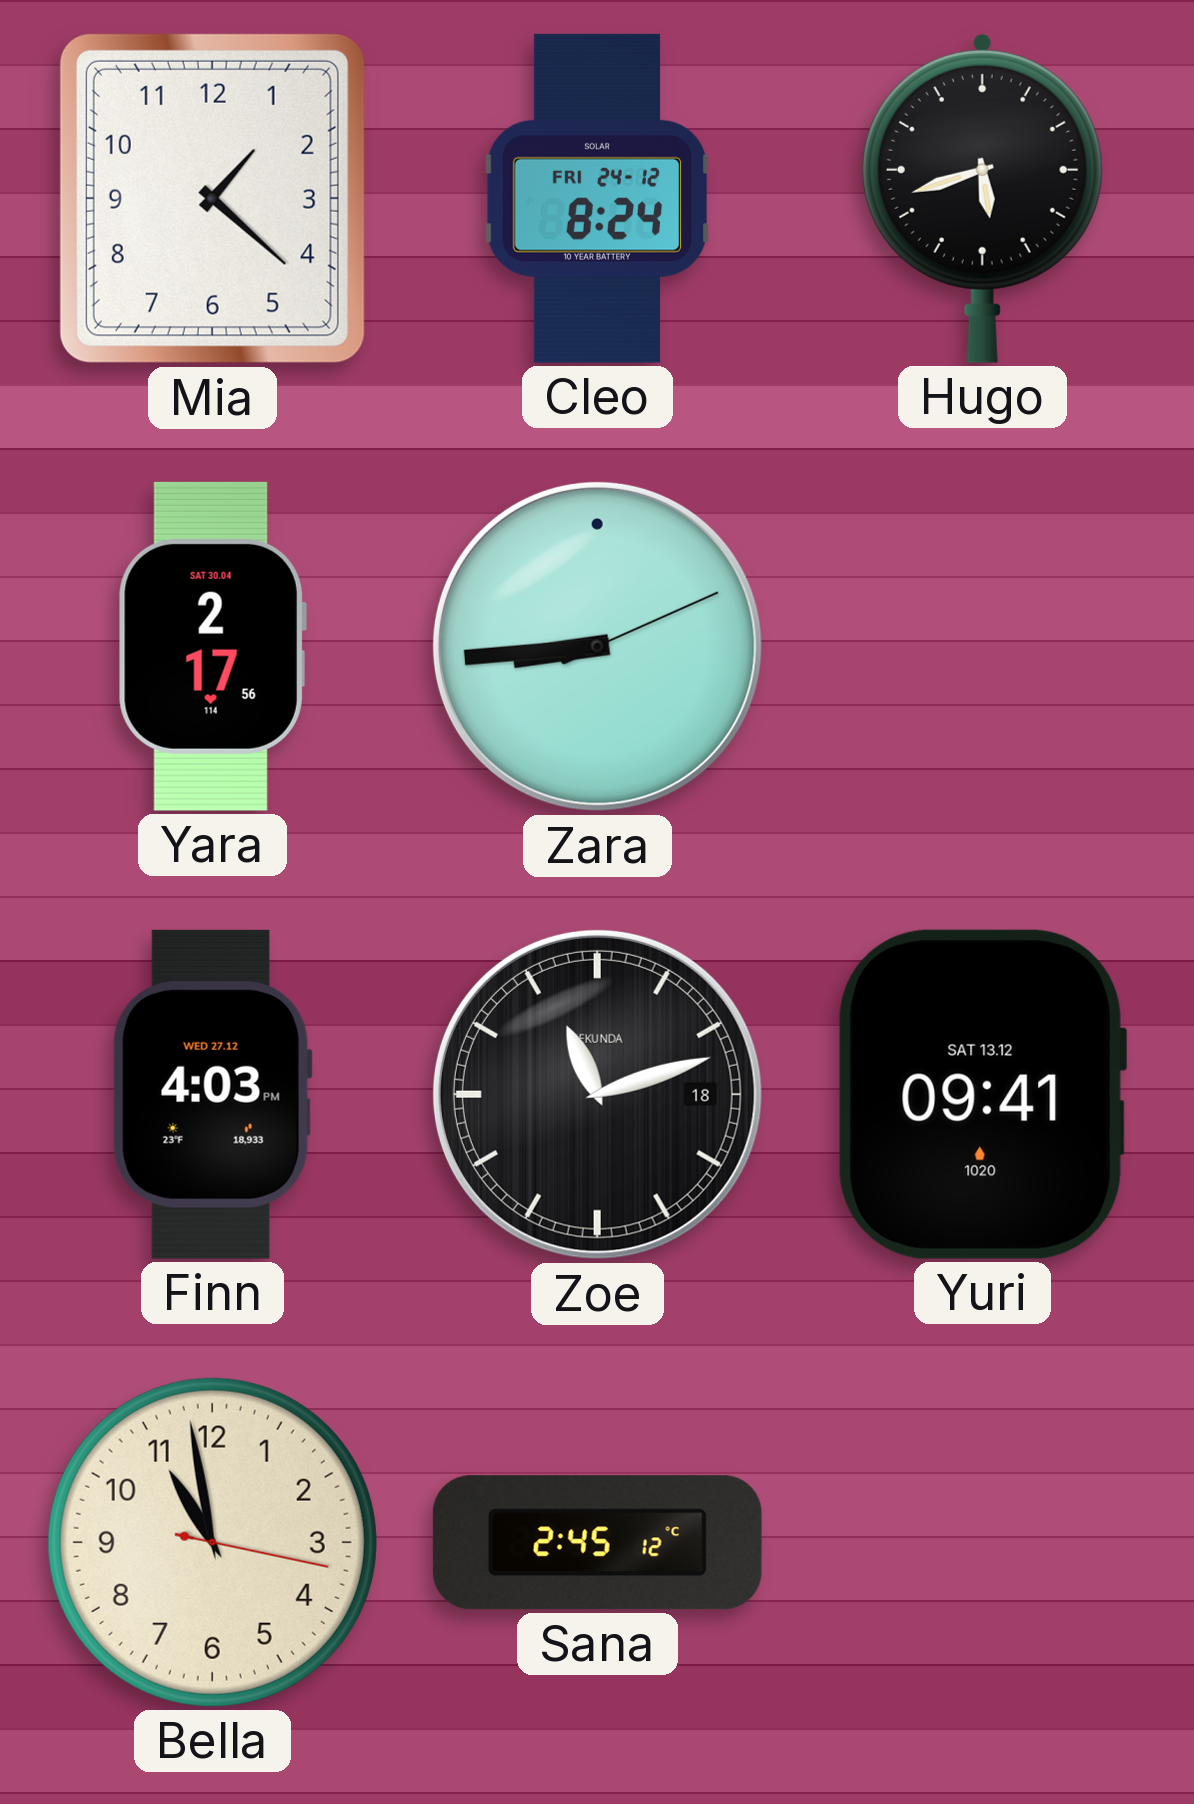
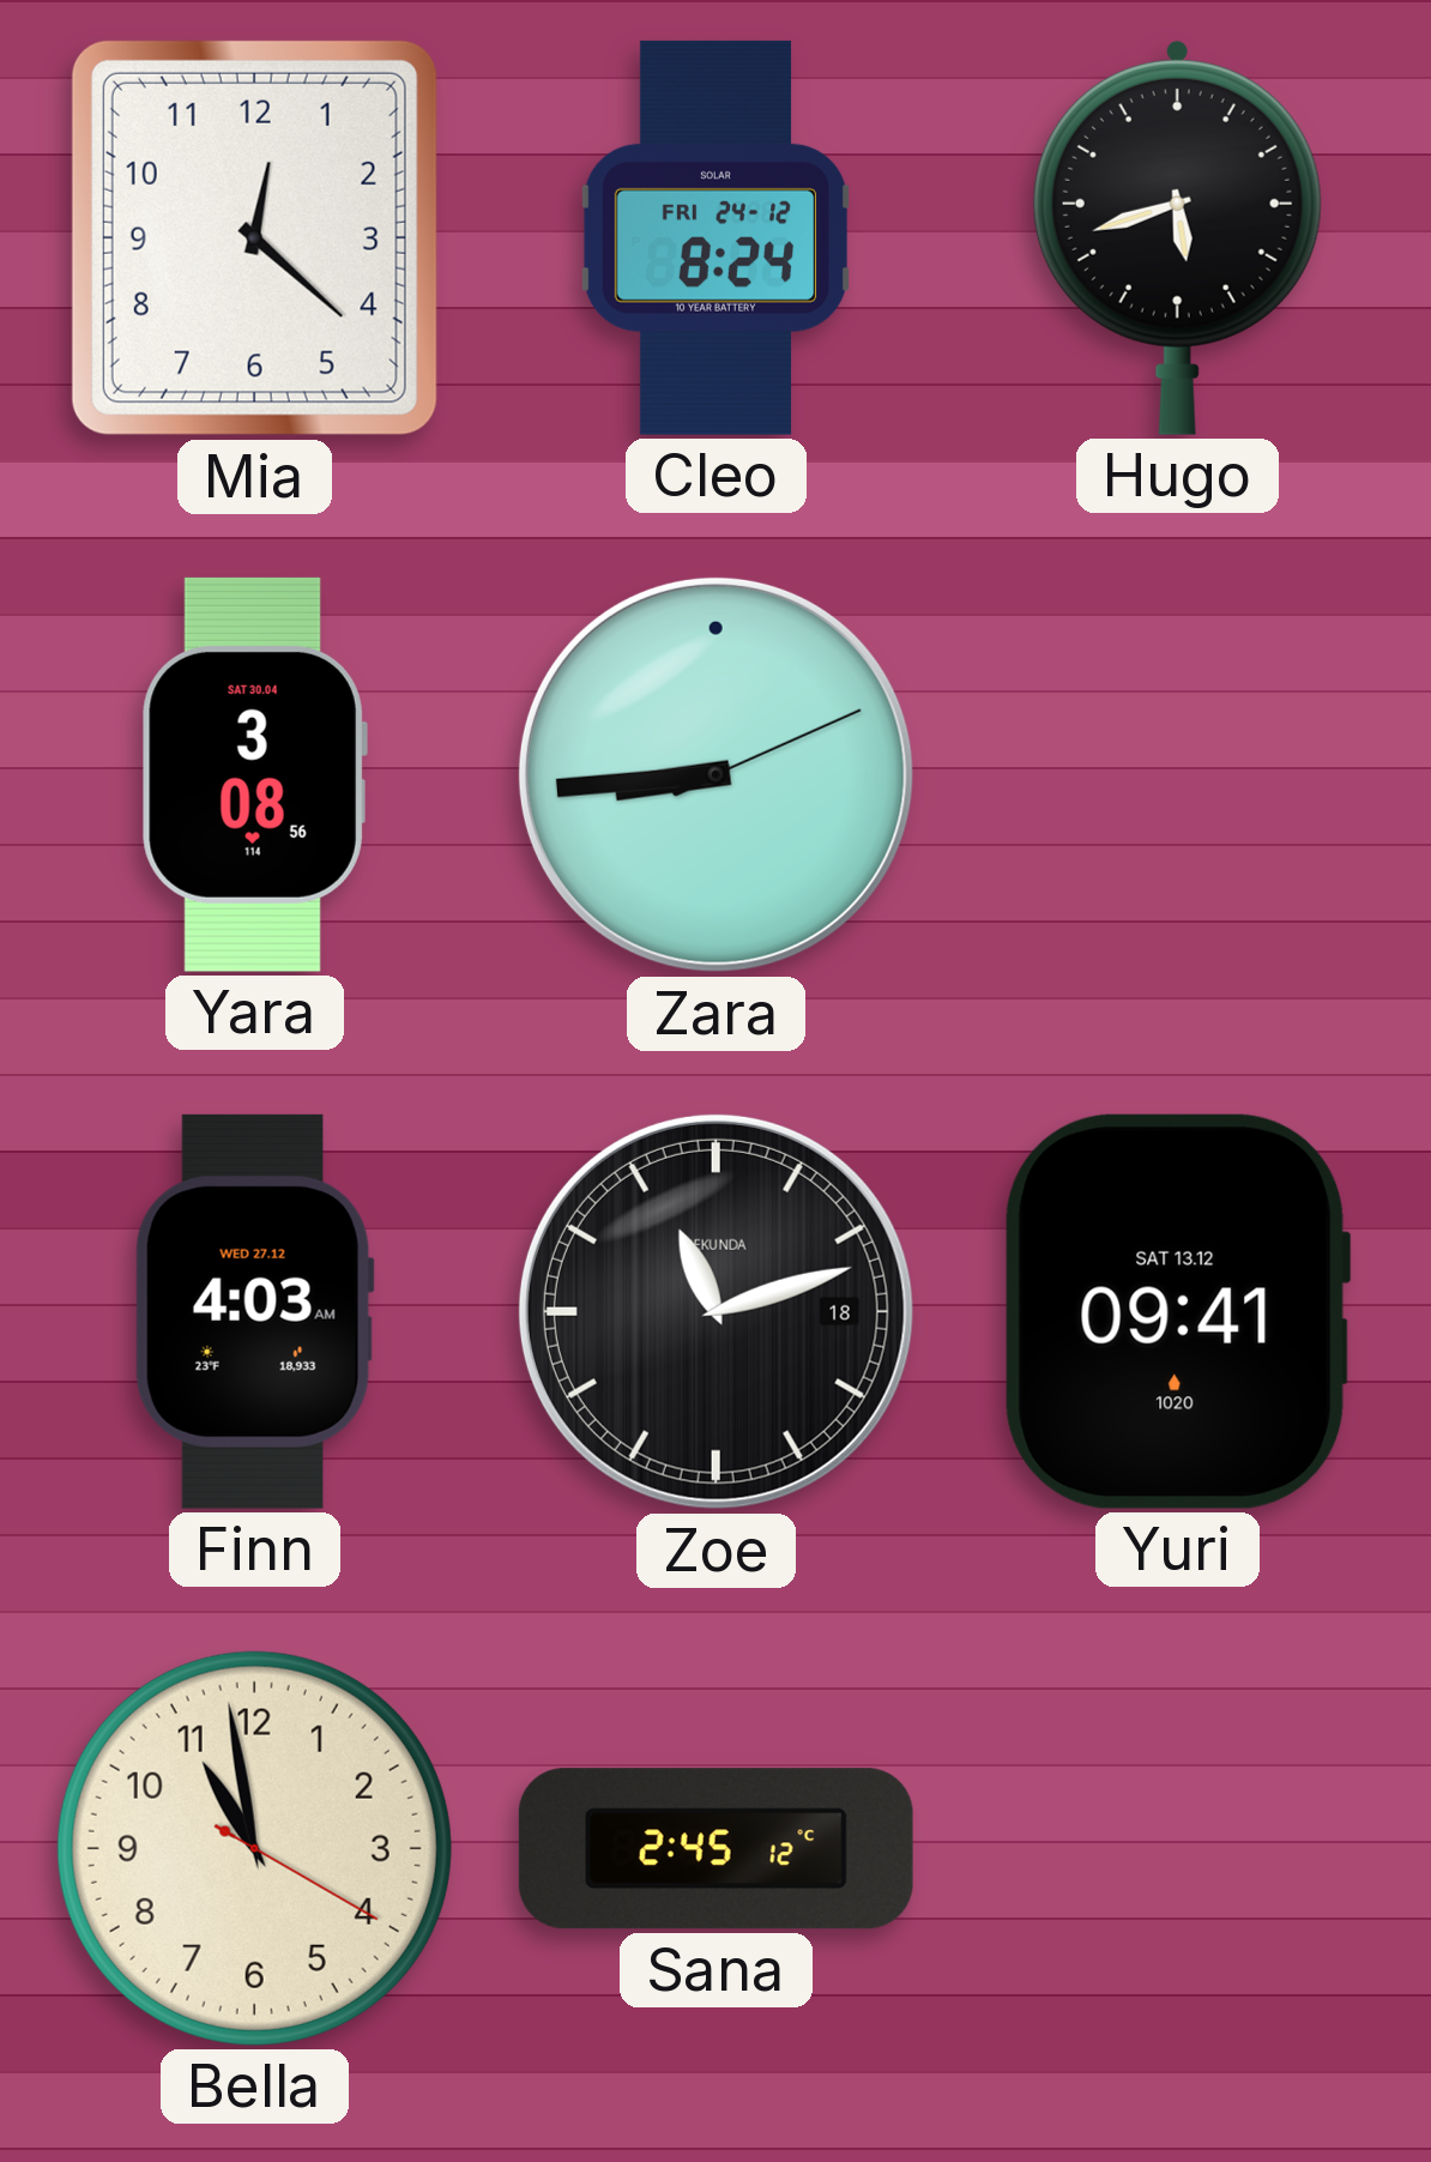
Mia: 1:22 -> 12:22
Yara: 2:17 -> 3:08
Finn: 4:03 PM -> 4:03 AM
Bella: 10:58:17 -> 10:58:20
